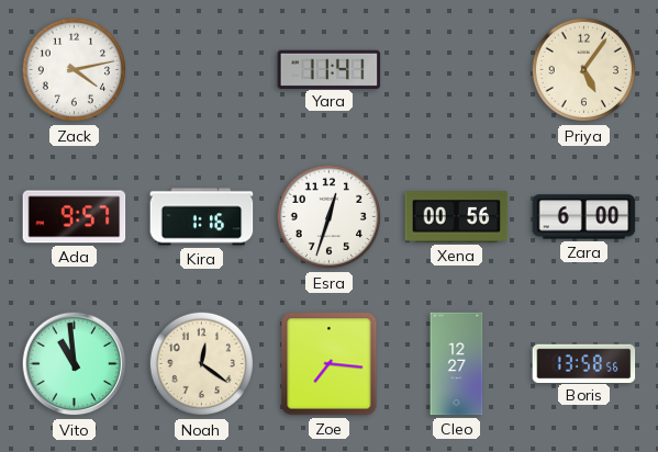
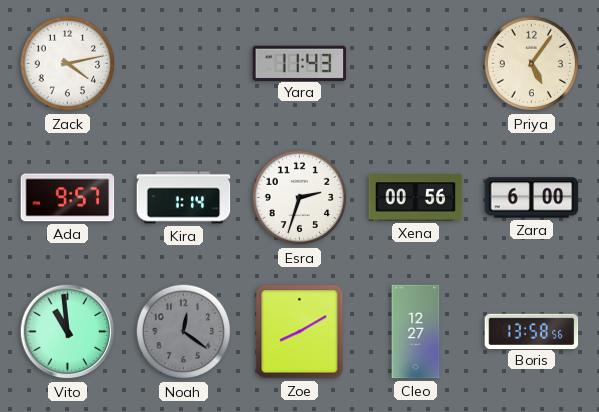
Yara: 11:41 -> 11:43
Kira: 1:16 -> 1:14
Esra: 12:33 -> 2:33
Noah dial: cream -> grey
Zoe: 7:16 -> 8:10
